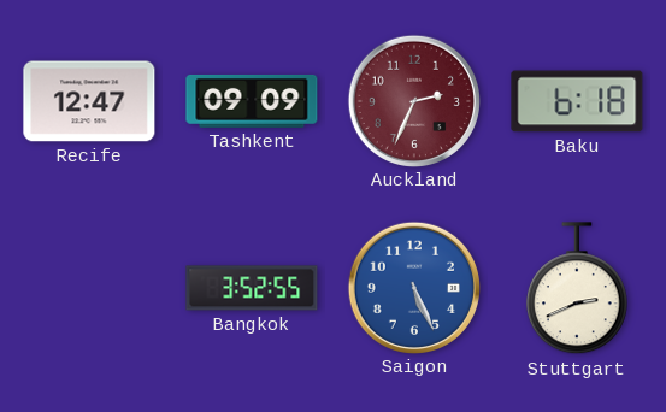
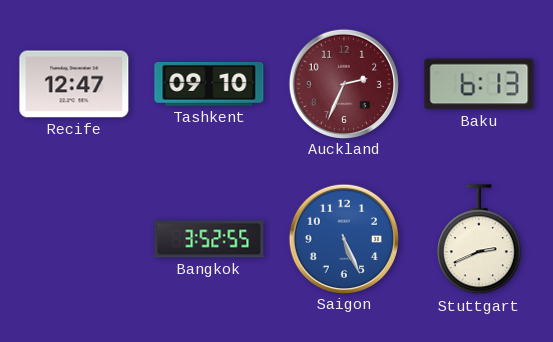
Tashkent: 09:09 -> 09:10
Baku: 6:18 -> 6:13
